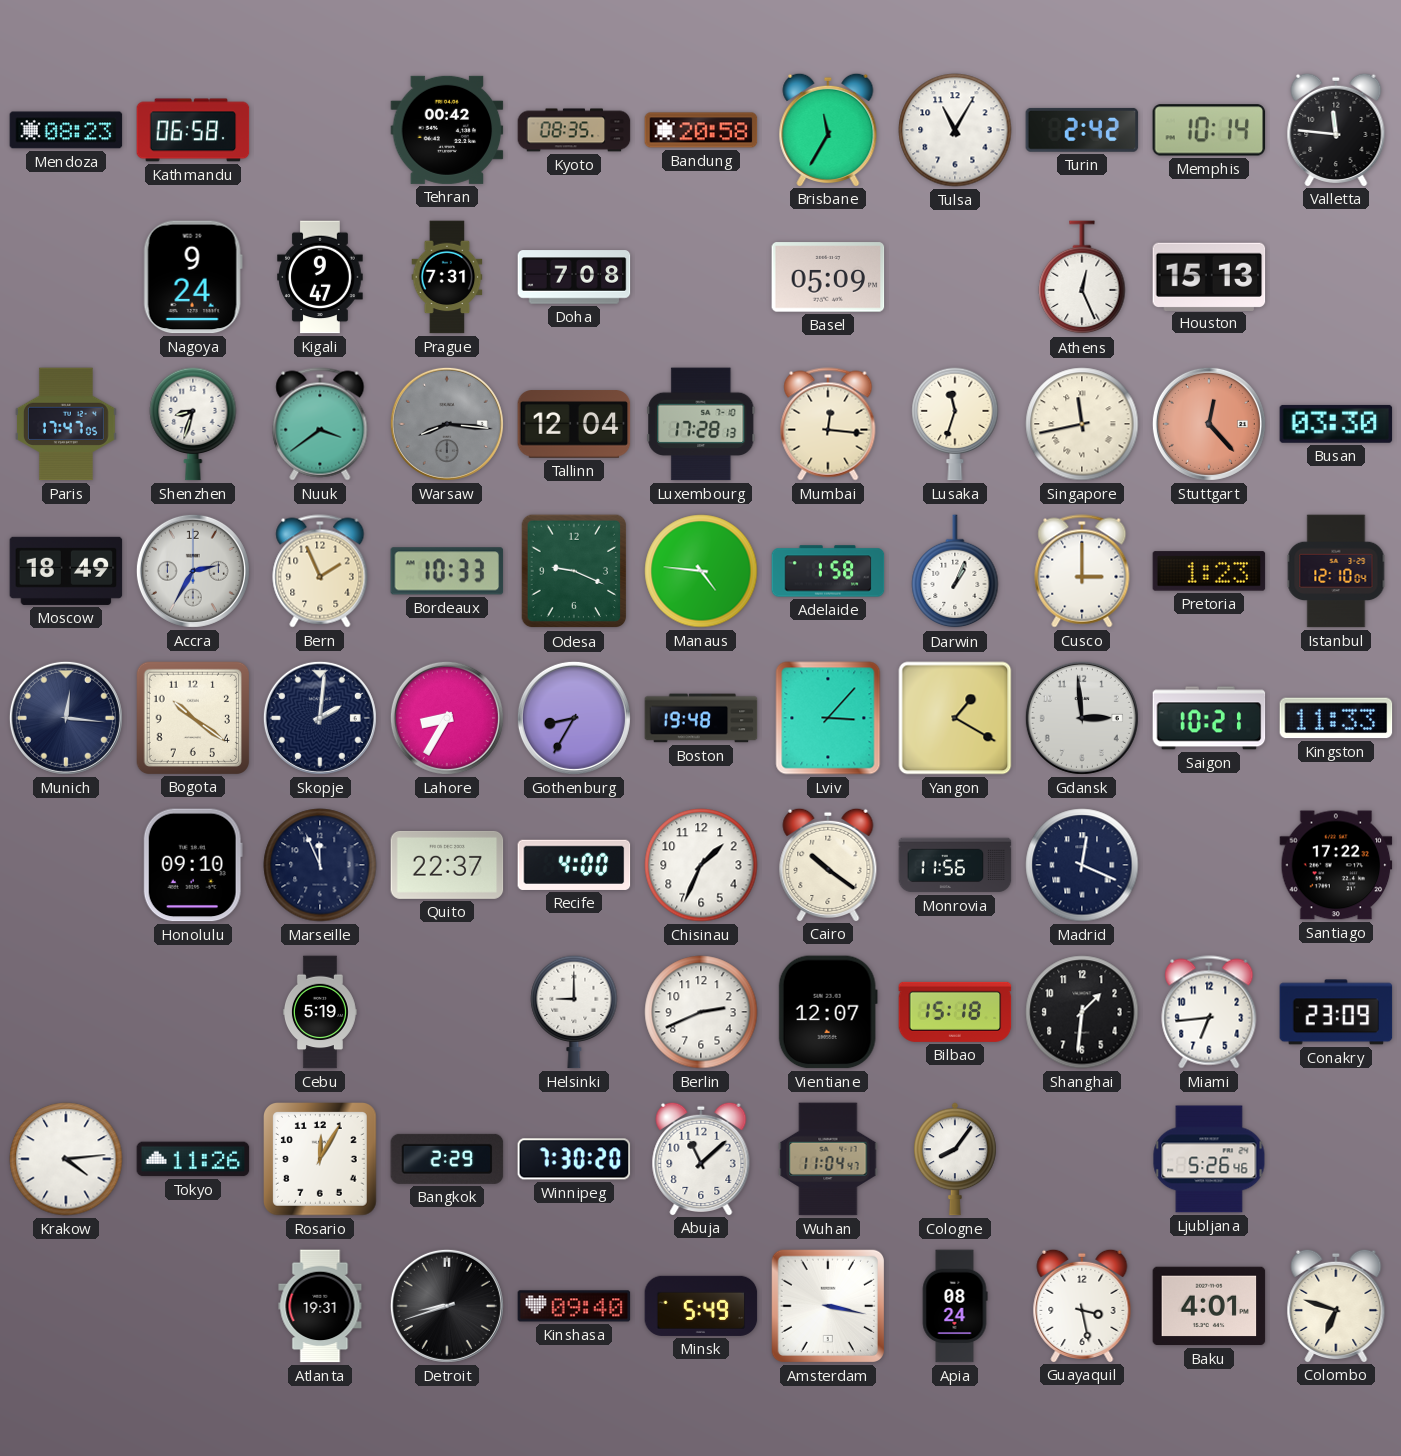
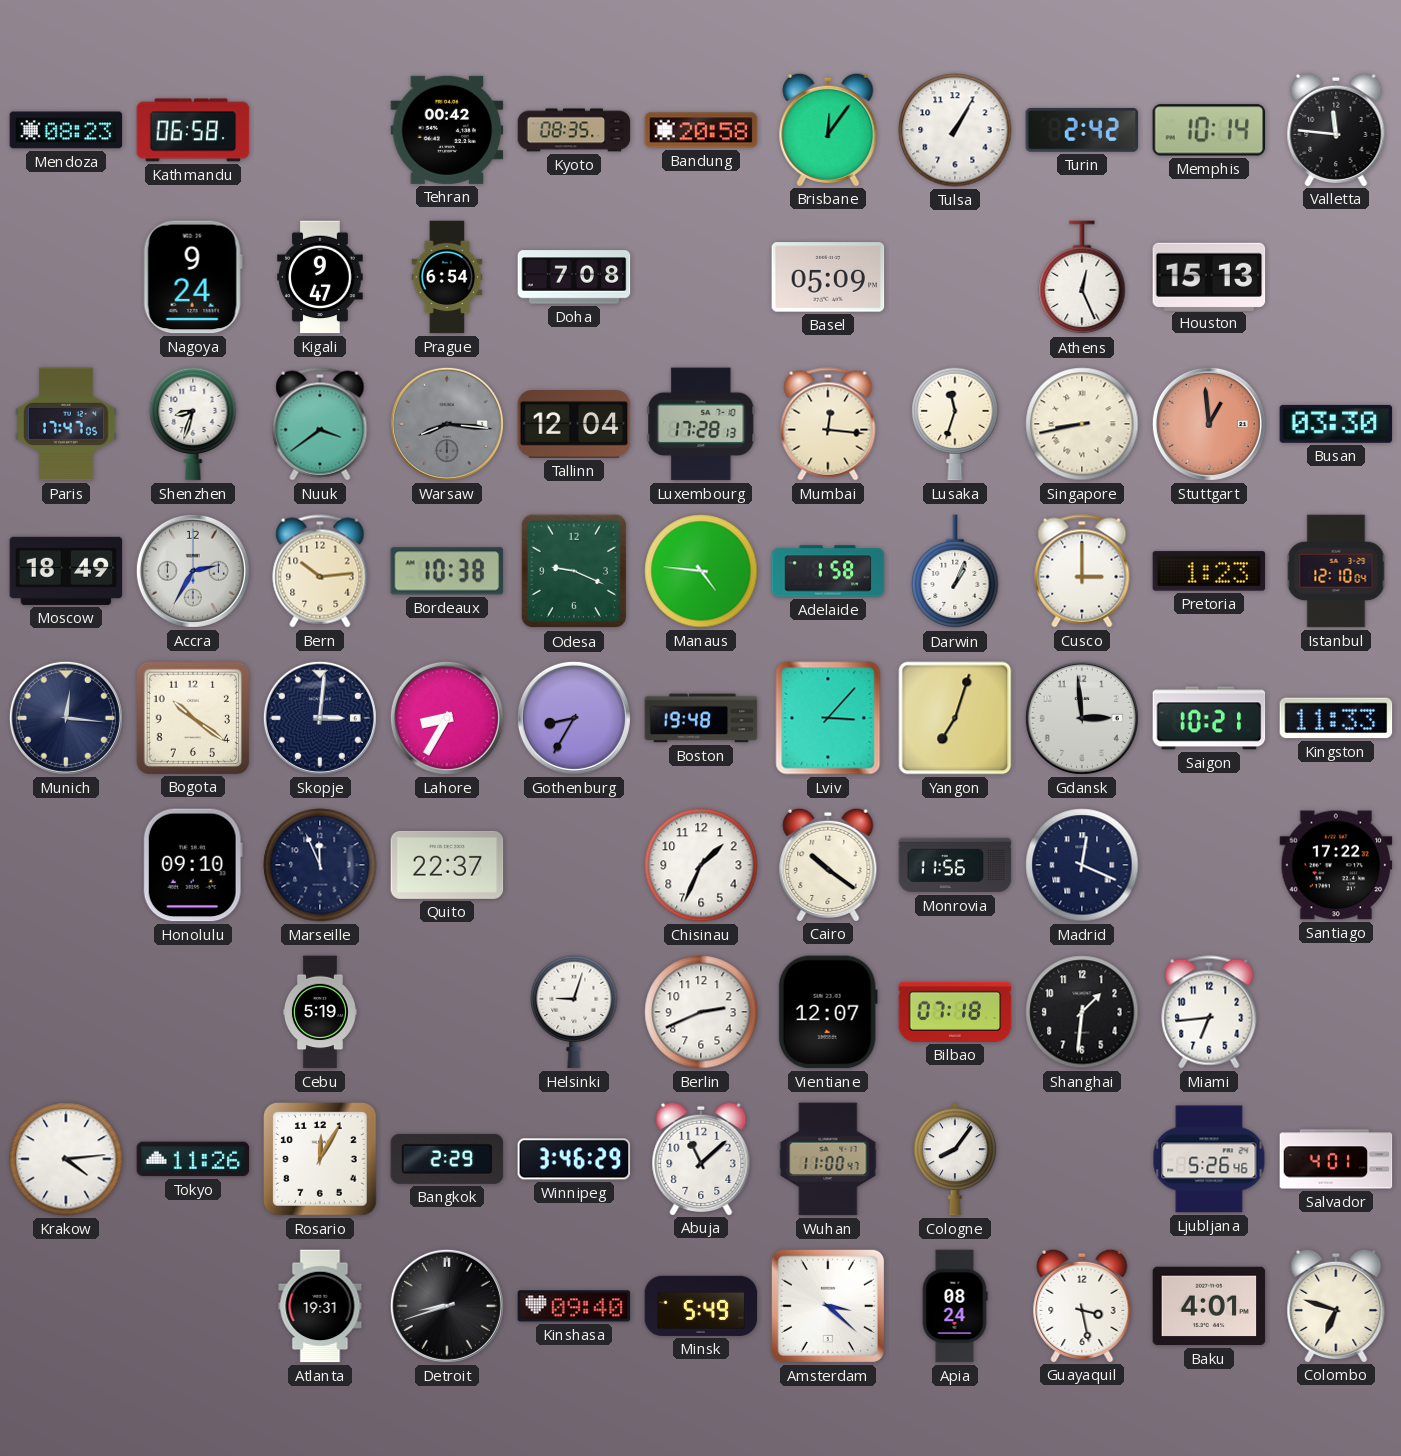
Brisbane: 11:35 -> 12:06
Tulsa: 11:05 -> 1:05
Prague: 7:31 -> 6:54
Singapore: 11:43 -> 8:43
Stuttgart: 12:23 -> 12:59
Bern: 1:56 -> 10:14
Bordeaux: 10:33 -> 10:38
Skopje: 2:01 -> 3:01
Yangon: 1:20 -> 7:03
Recife: 4:00 -> none
Helsinki: 9:00 -> 9:03
Bilbao: 15:18 -> 07:18
Conakry: 23:09 -> none
Winnipeg: 7:30 -> 3:46
Wuhan: 11:04 -> 11:00
Salvador: none -> 4:01
Amsterdam: 3:17 -> 3:22
